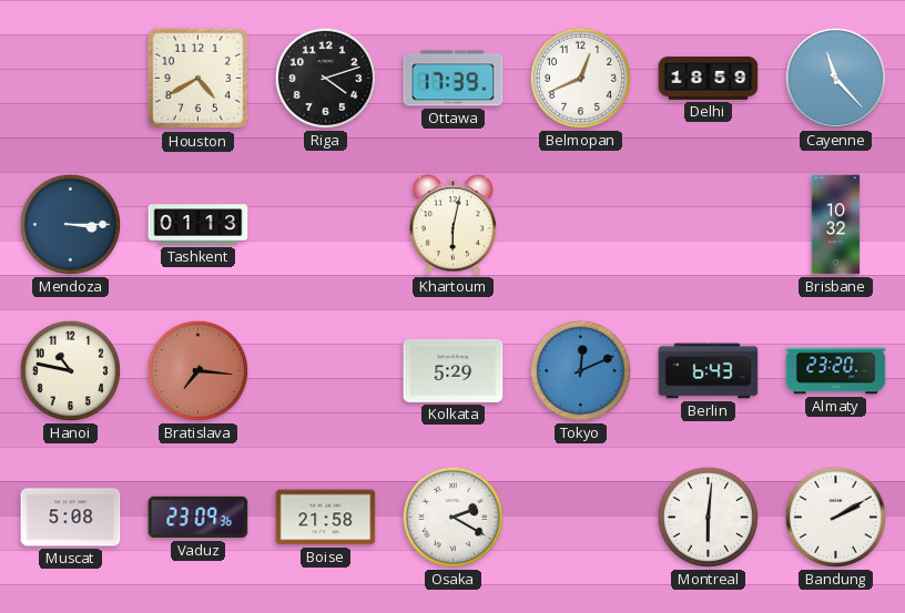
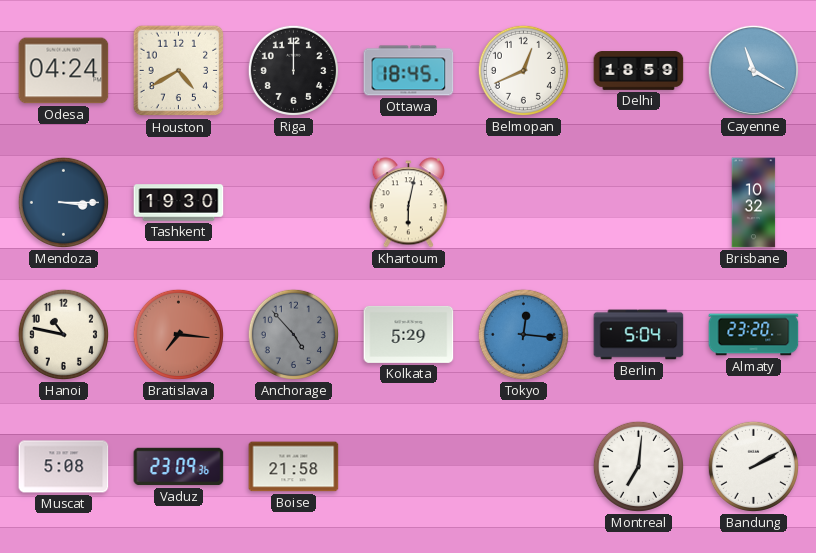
Odesa: none -> 04:24
Riga: 4:12 -> 12:00
Ottawa: 17:39 -> 18:45
Cayenne: 11:23 -> 11:20
Tashkent: 01:13 -> 19:30
Anchorage: none -> 4:53
Tokyo: 12:11 -> 12:16
Berlin: 6:43 -> 5:04
Osaka: 2:20 -> none
Montreal: 6:01 -> 7:01
